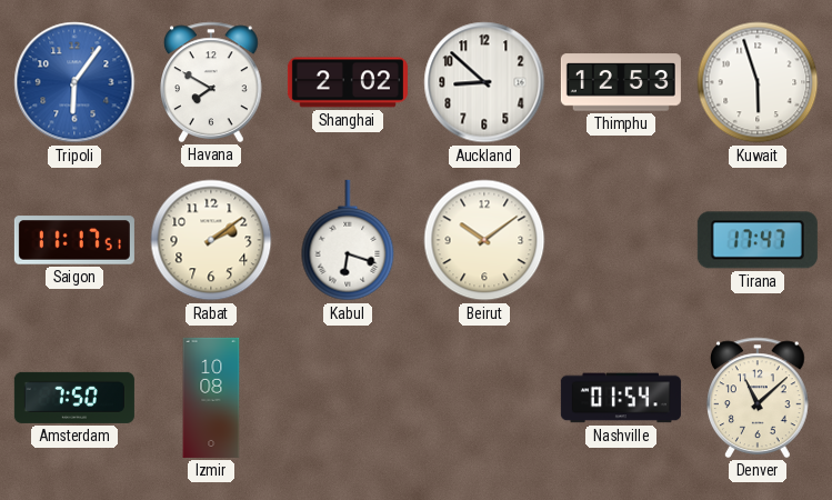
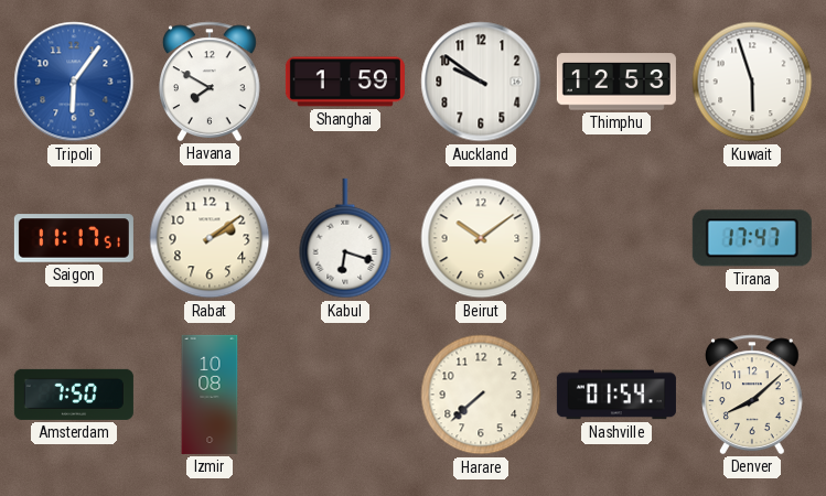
Shanghai: 2:02 -> 1:59
Auckland: 8:52 -> 9:51
Harare: none -> 7:38
Denver: 11:08 -> 8:08
